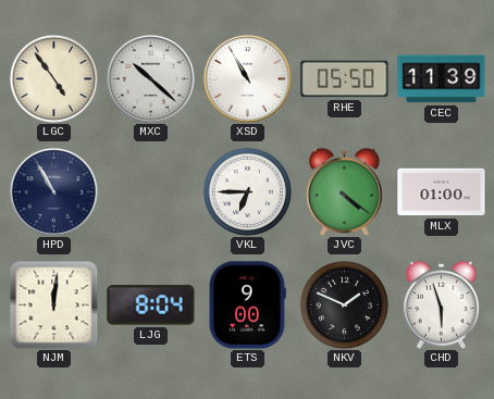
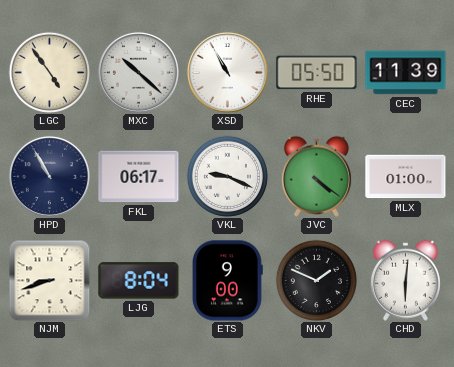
FKL: none -> 06:17
VKL: 6:45 -> 9:19
NJM: 12:01 -> 8:42
CHD: 5:57 -> 6:01
